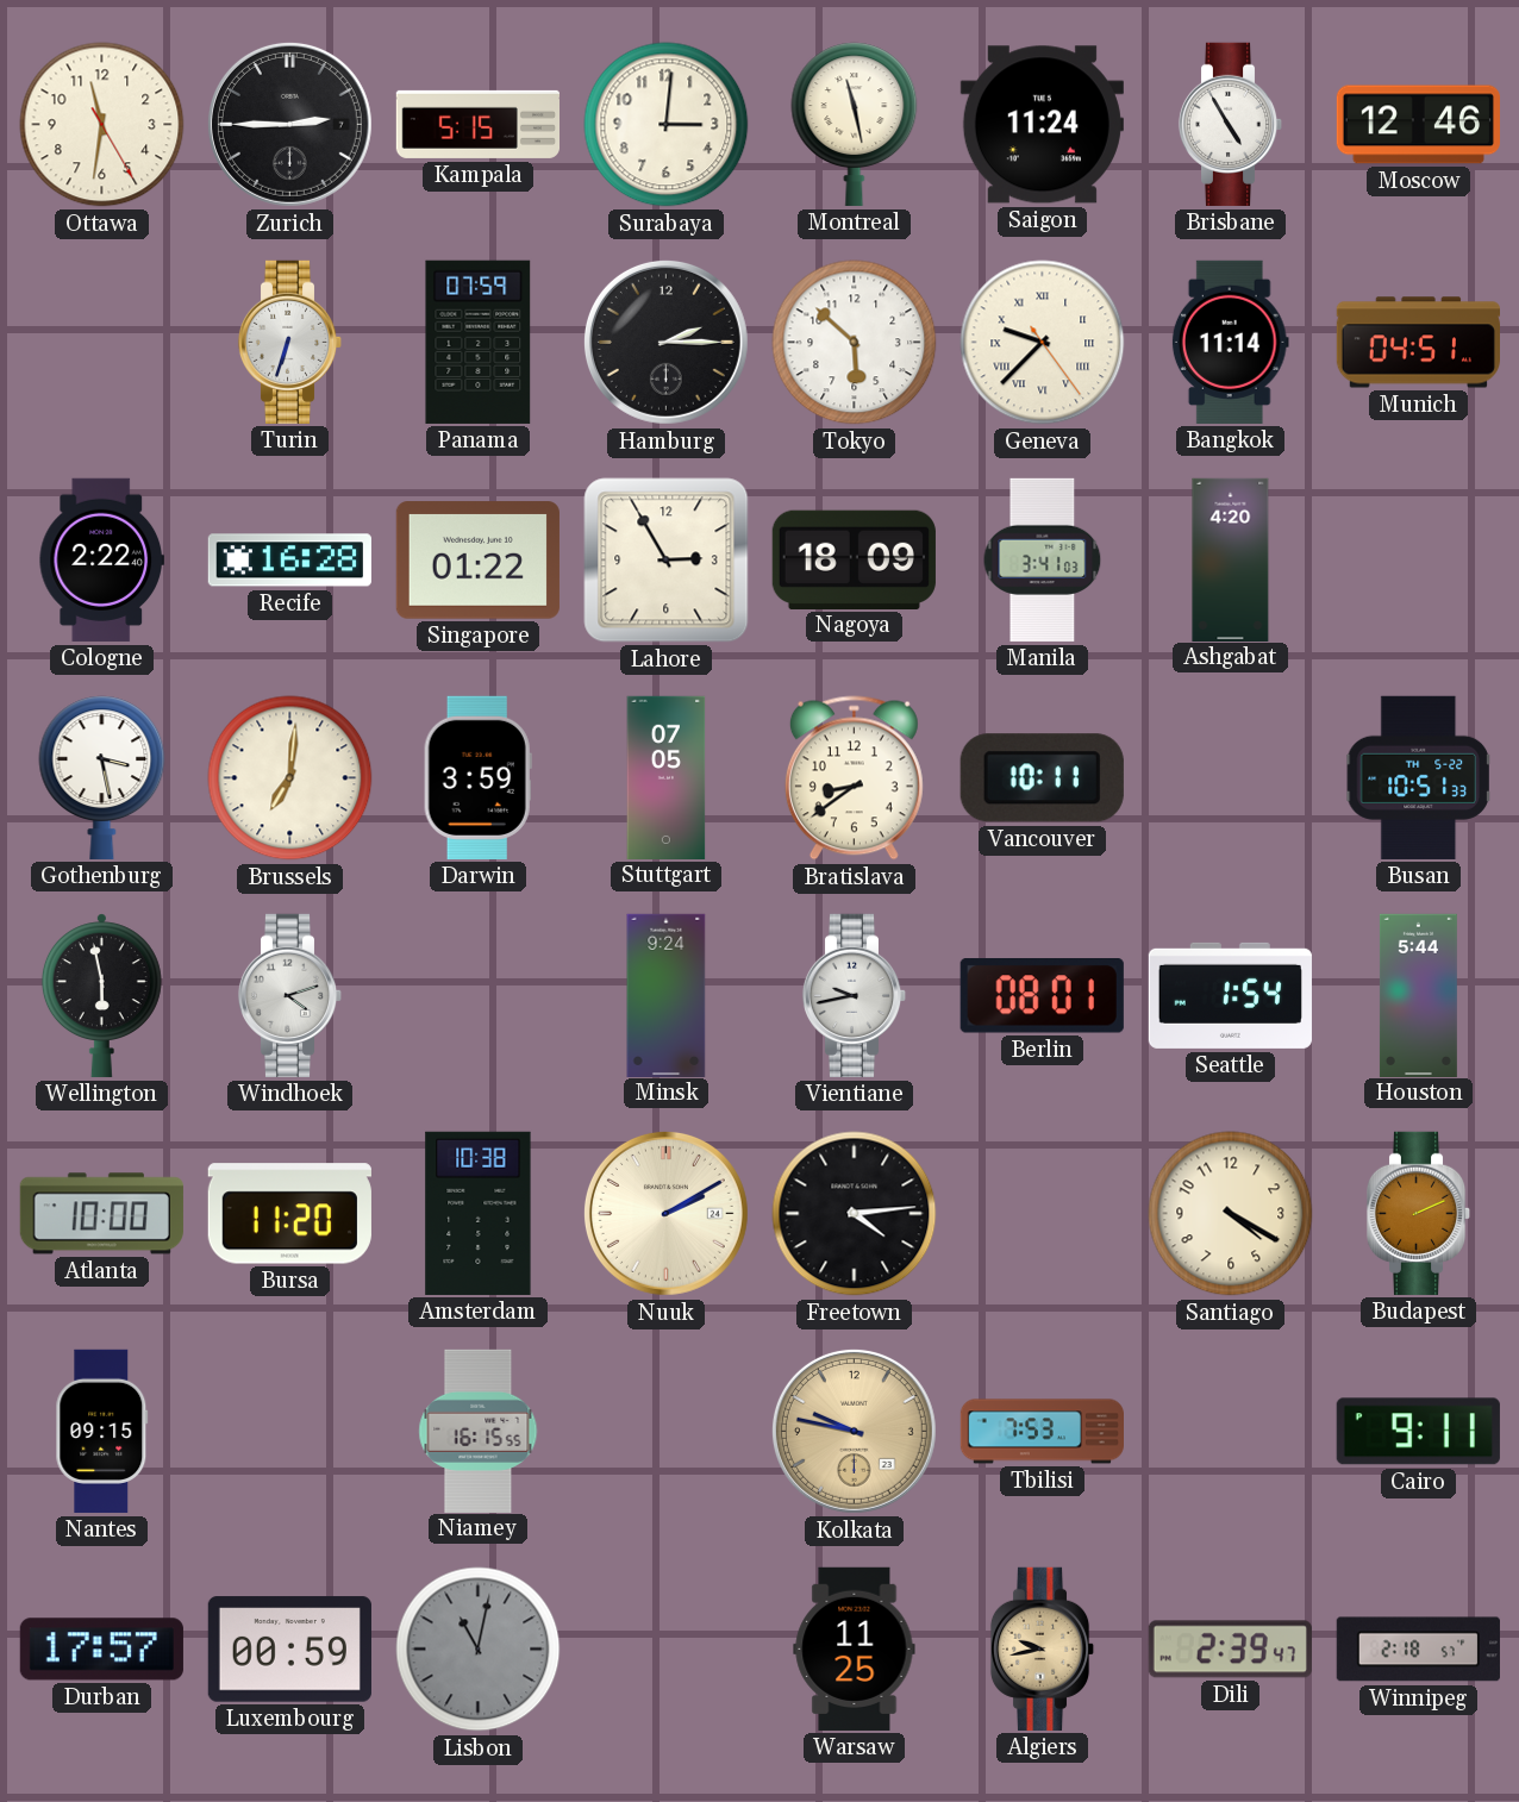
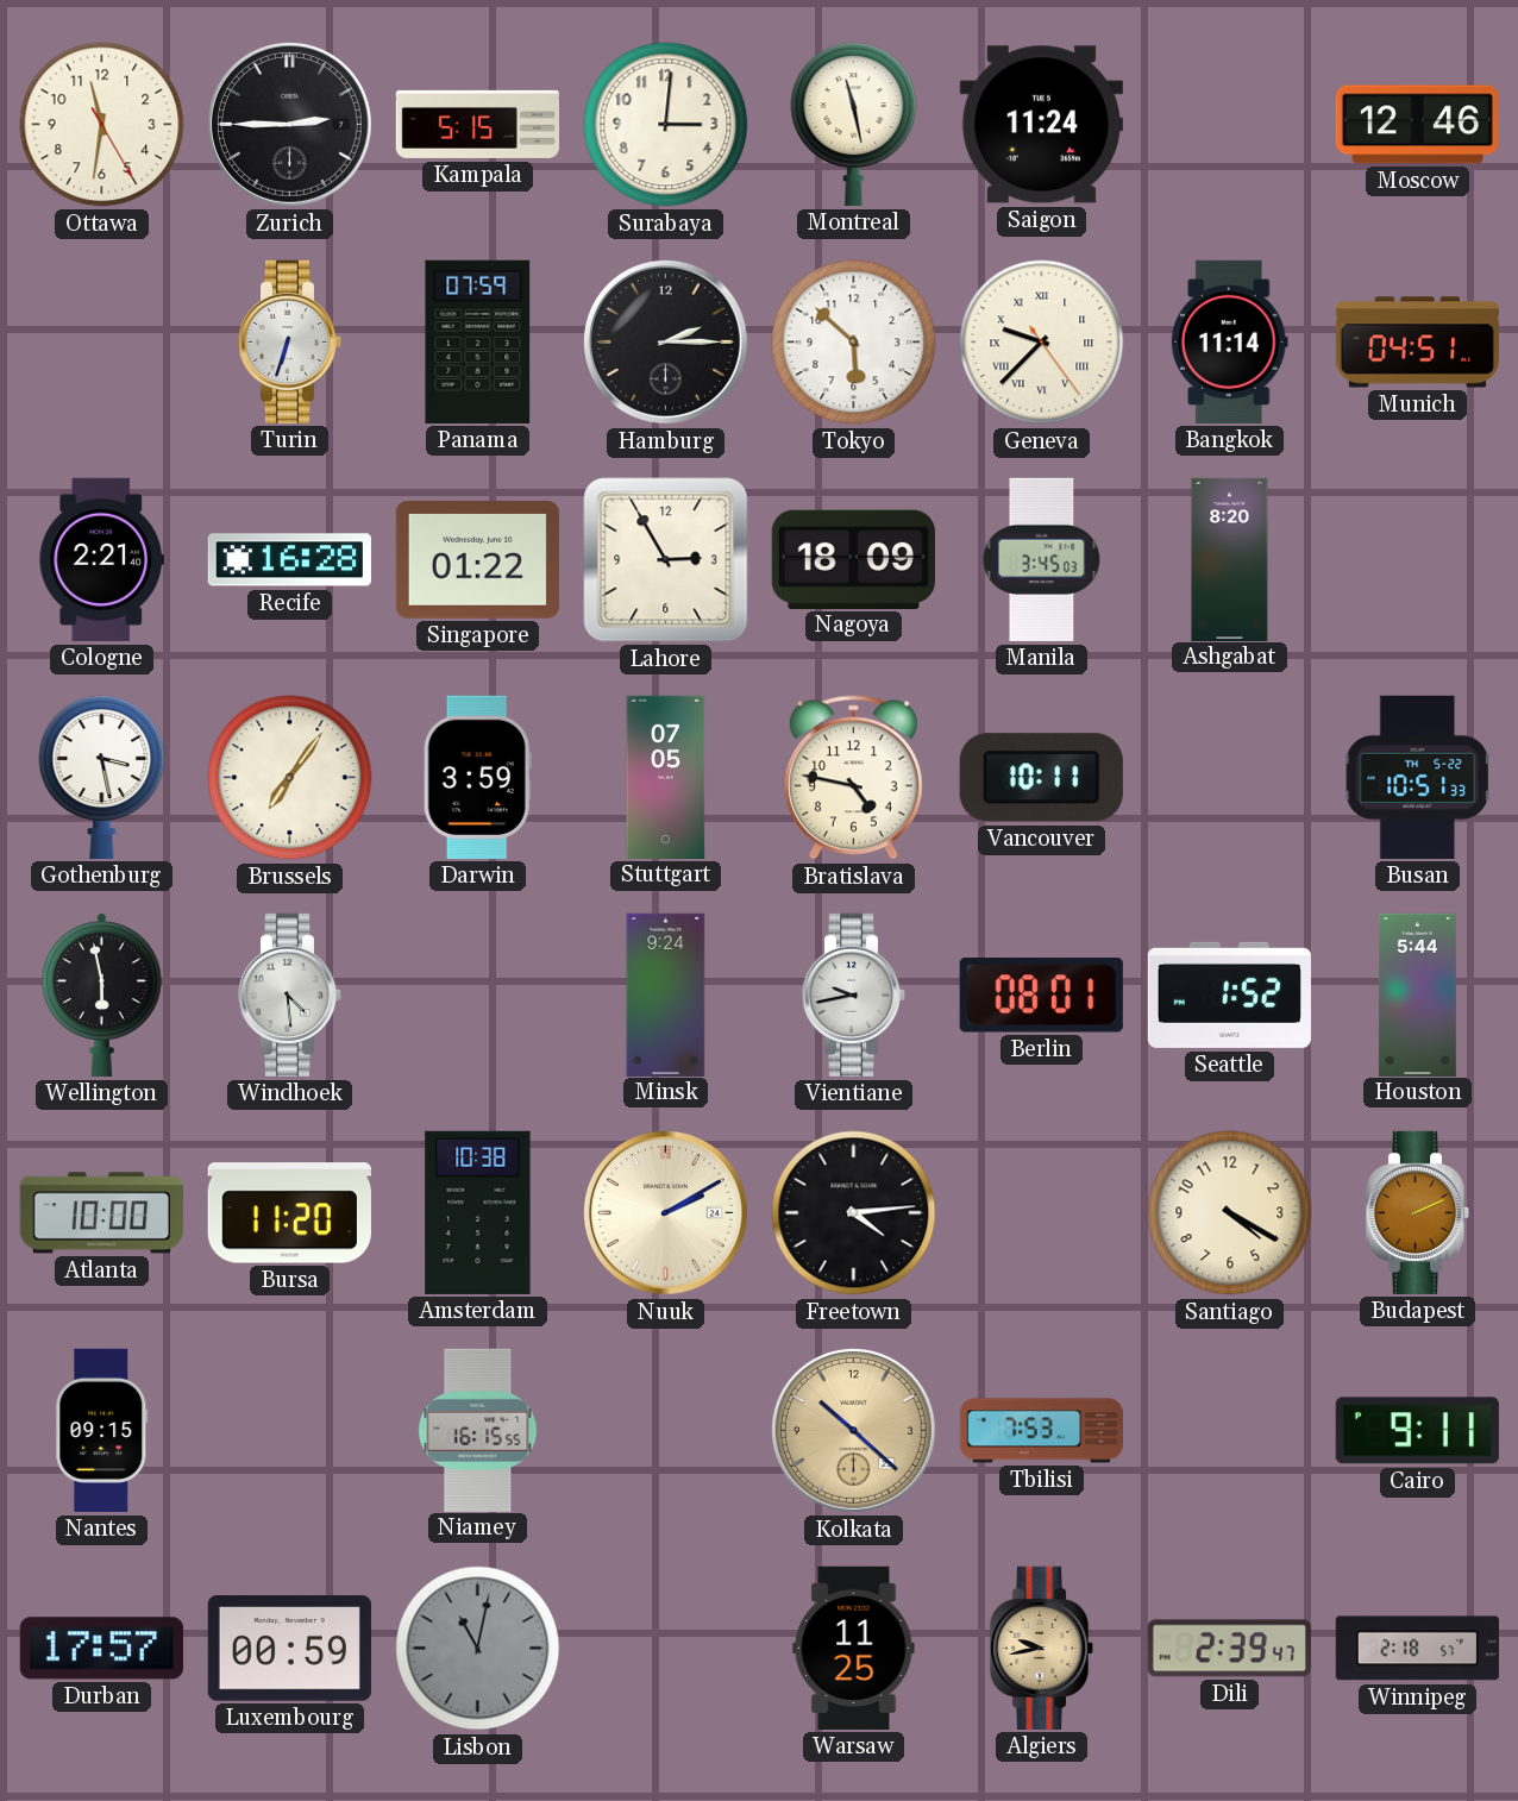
Brisbane: 4:55 -> none
Cologne: 2:22 -> 2:21
Manila: 3:41 -> 3:45
Ashgabat: 4:20 -> 8:20
Brussels: 7:01 -> 7:06
Bratislava: 8:39 -> 4:47
Windhoek: 4:12 -> 4:29
Seattle: 1:54 -> 1:52
Kolkata: 9:47 -> 10:22
